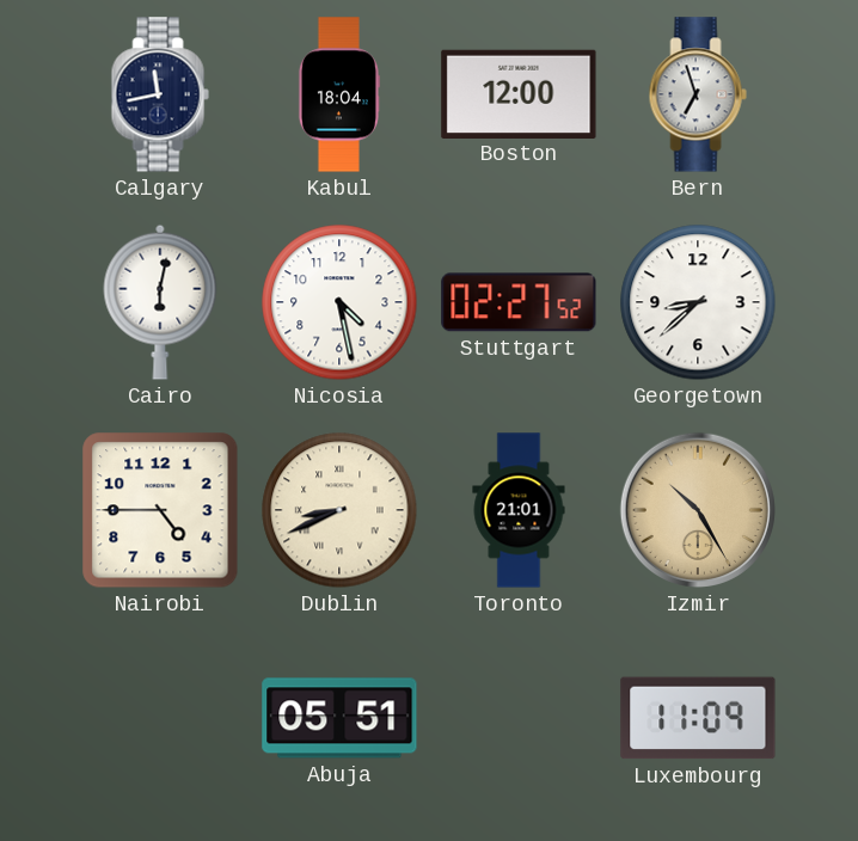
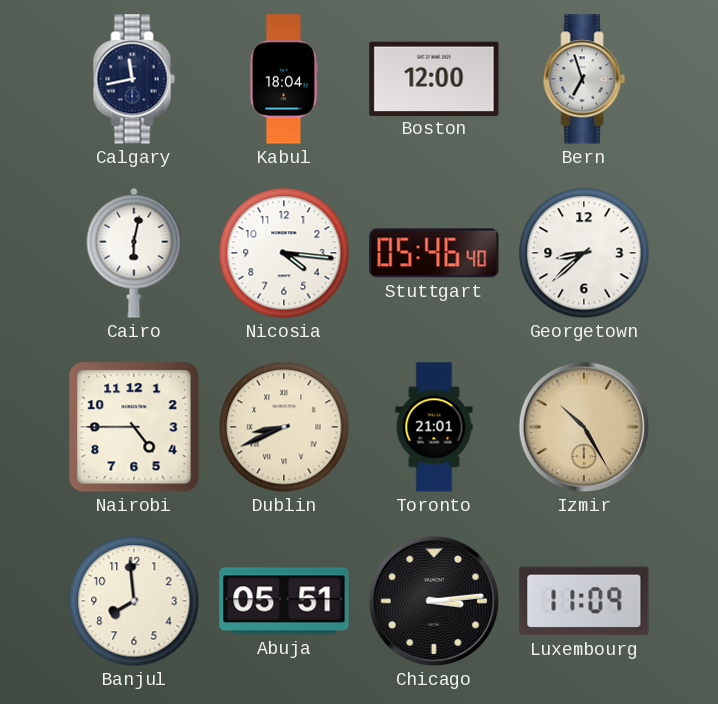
Nicosia: 4:28 -> 4:16
Stuttgart: 02:27 -> 05:46
Banjul: none -> 7:59
Chicago: none -> 3:14
